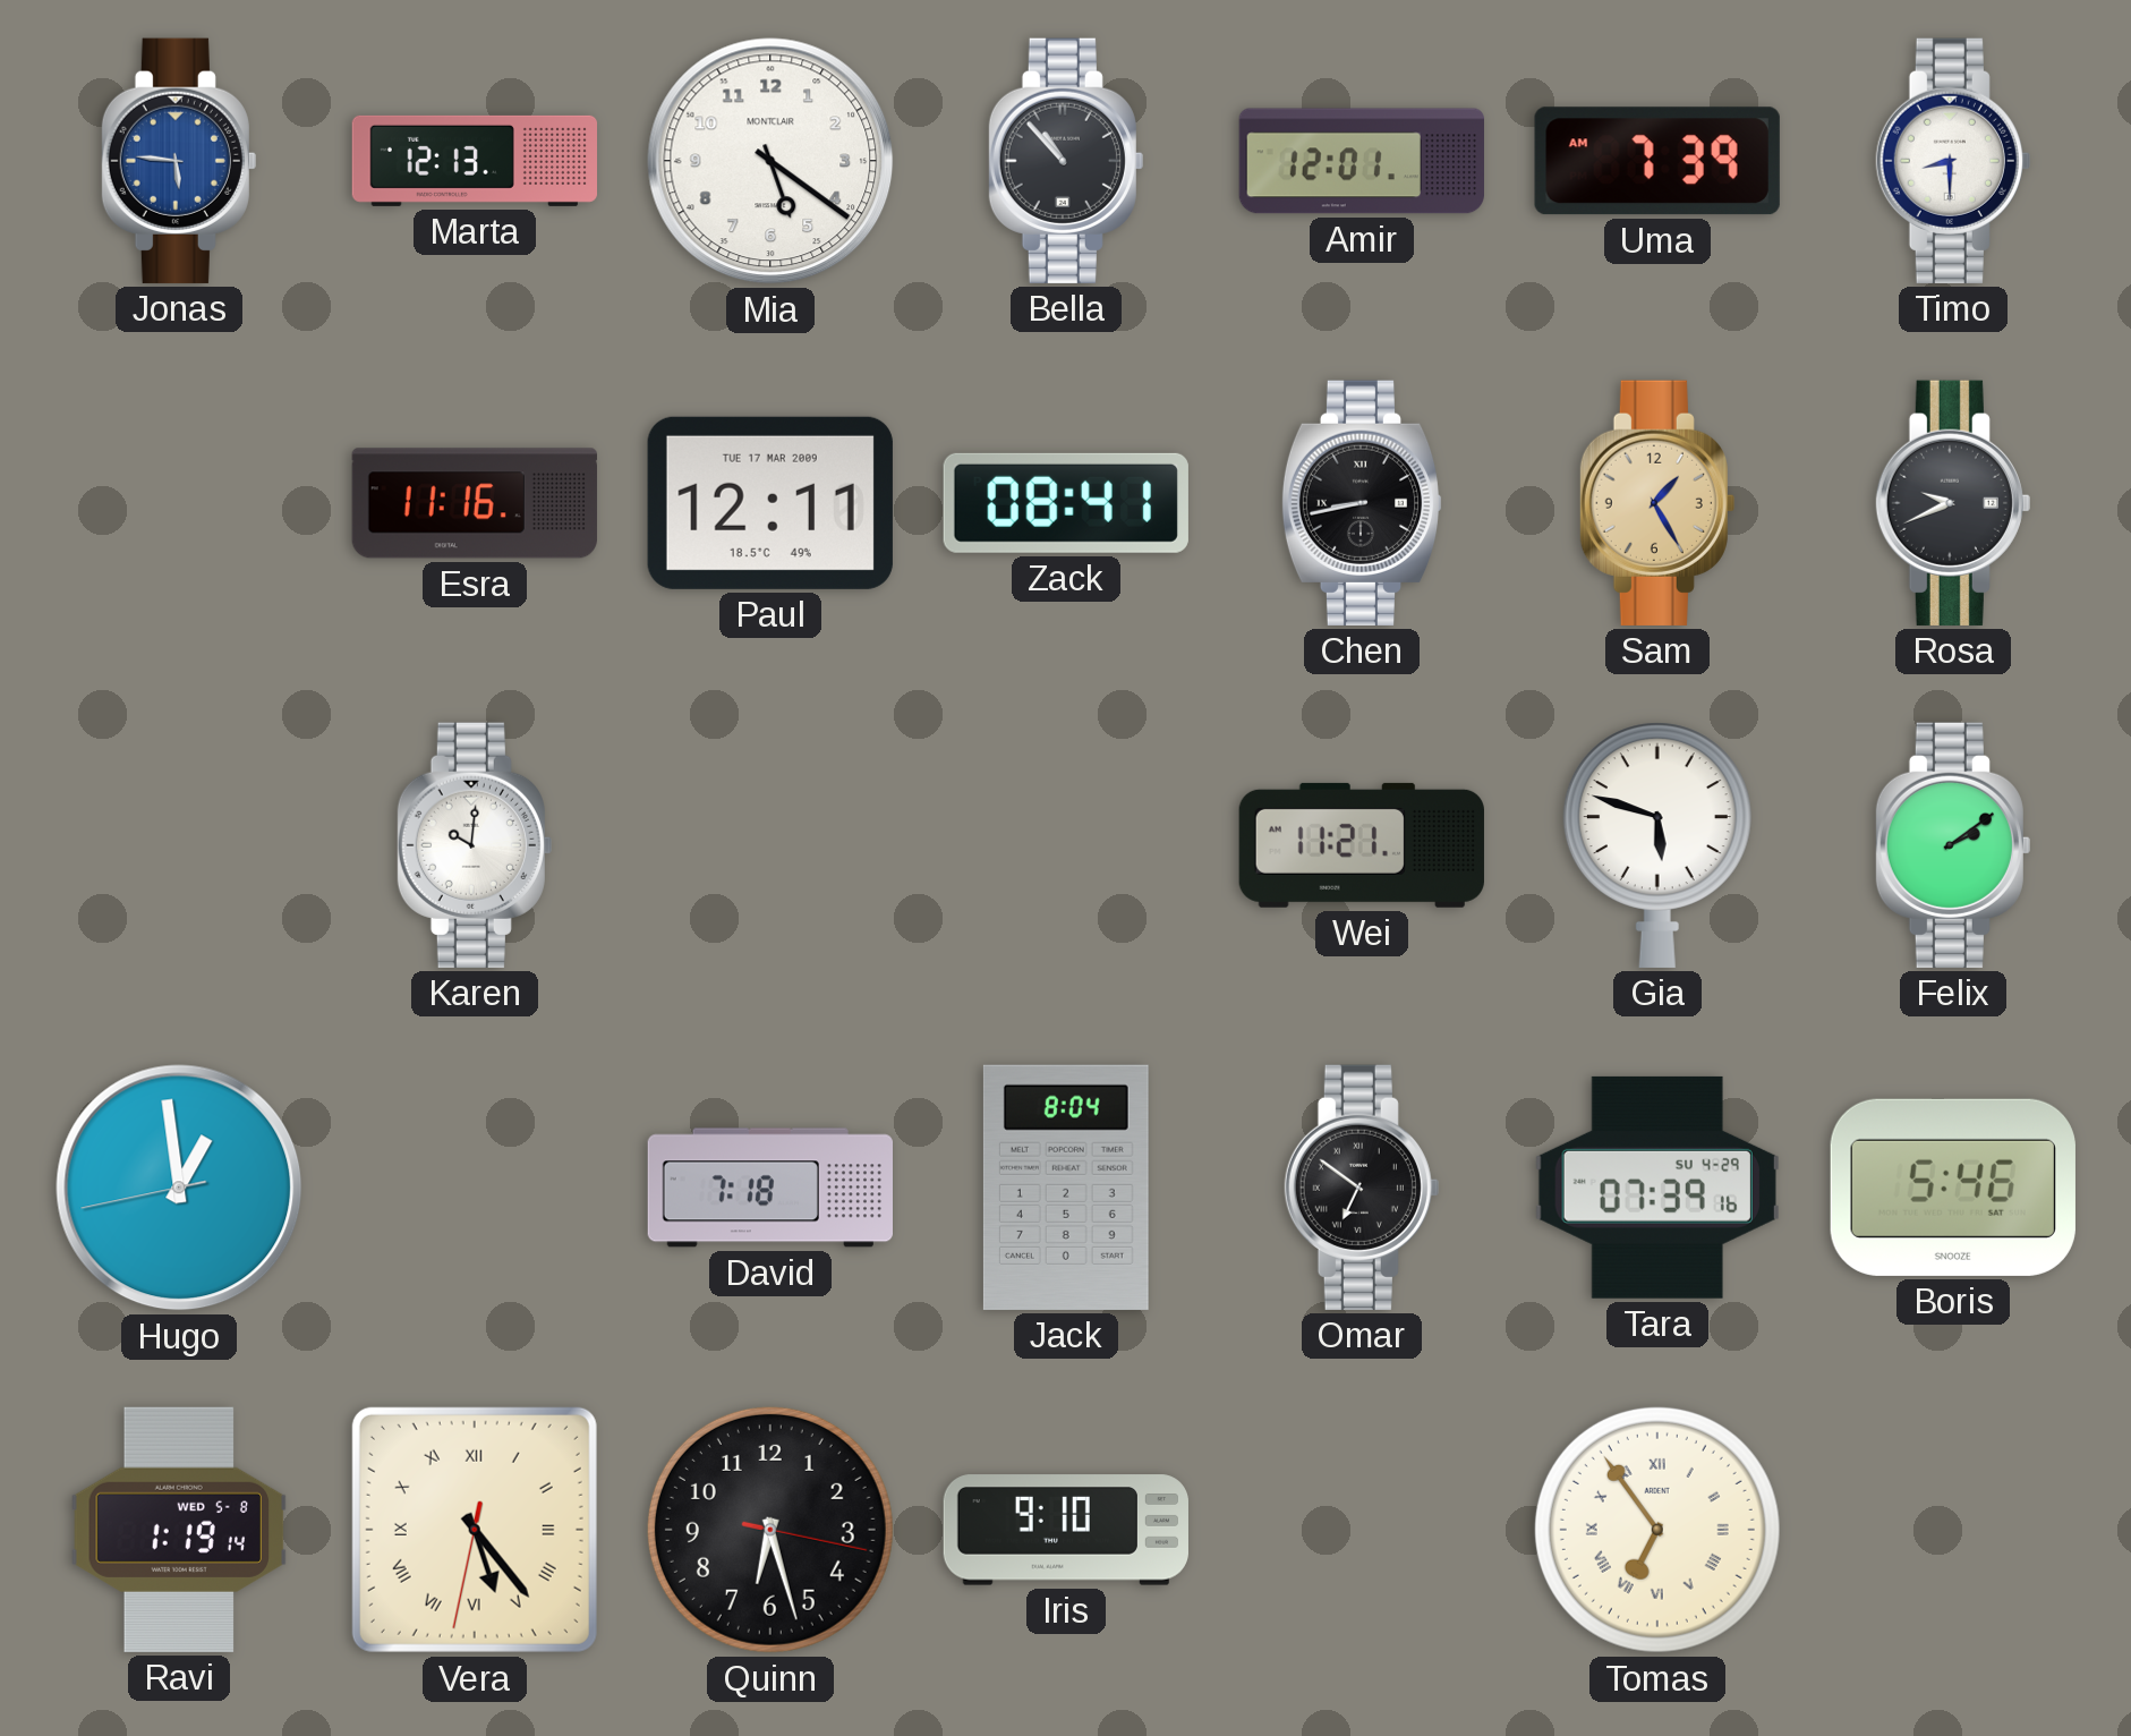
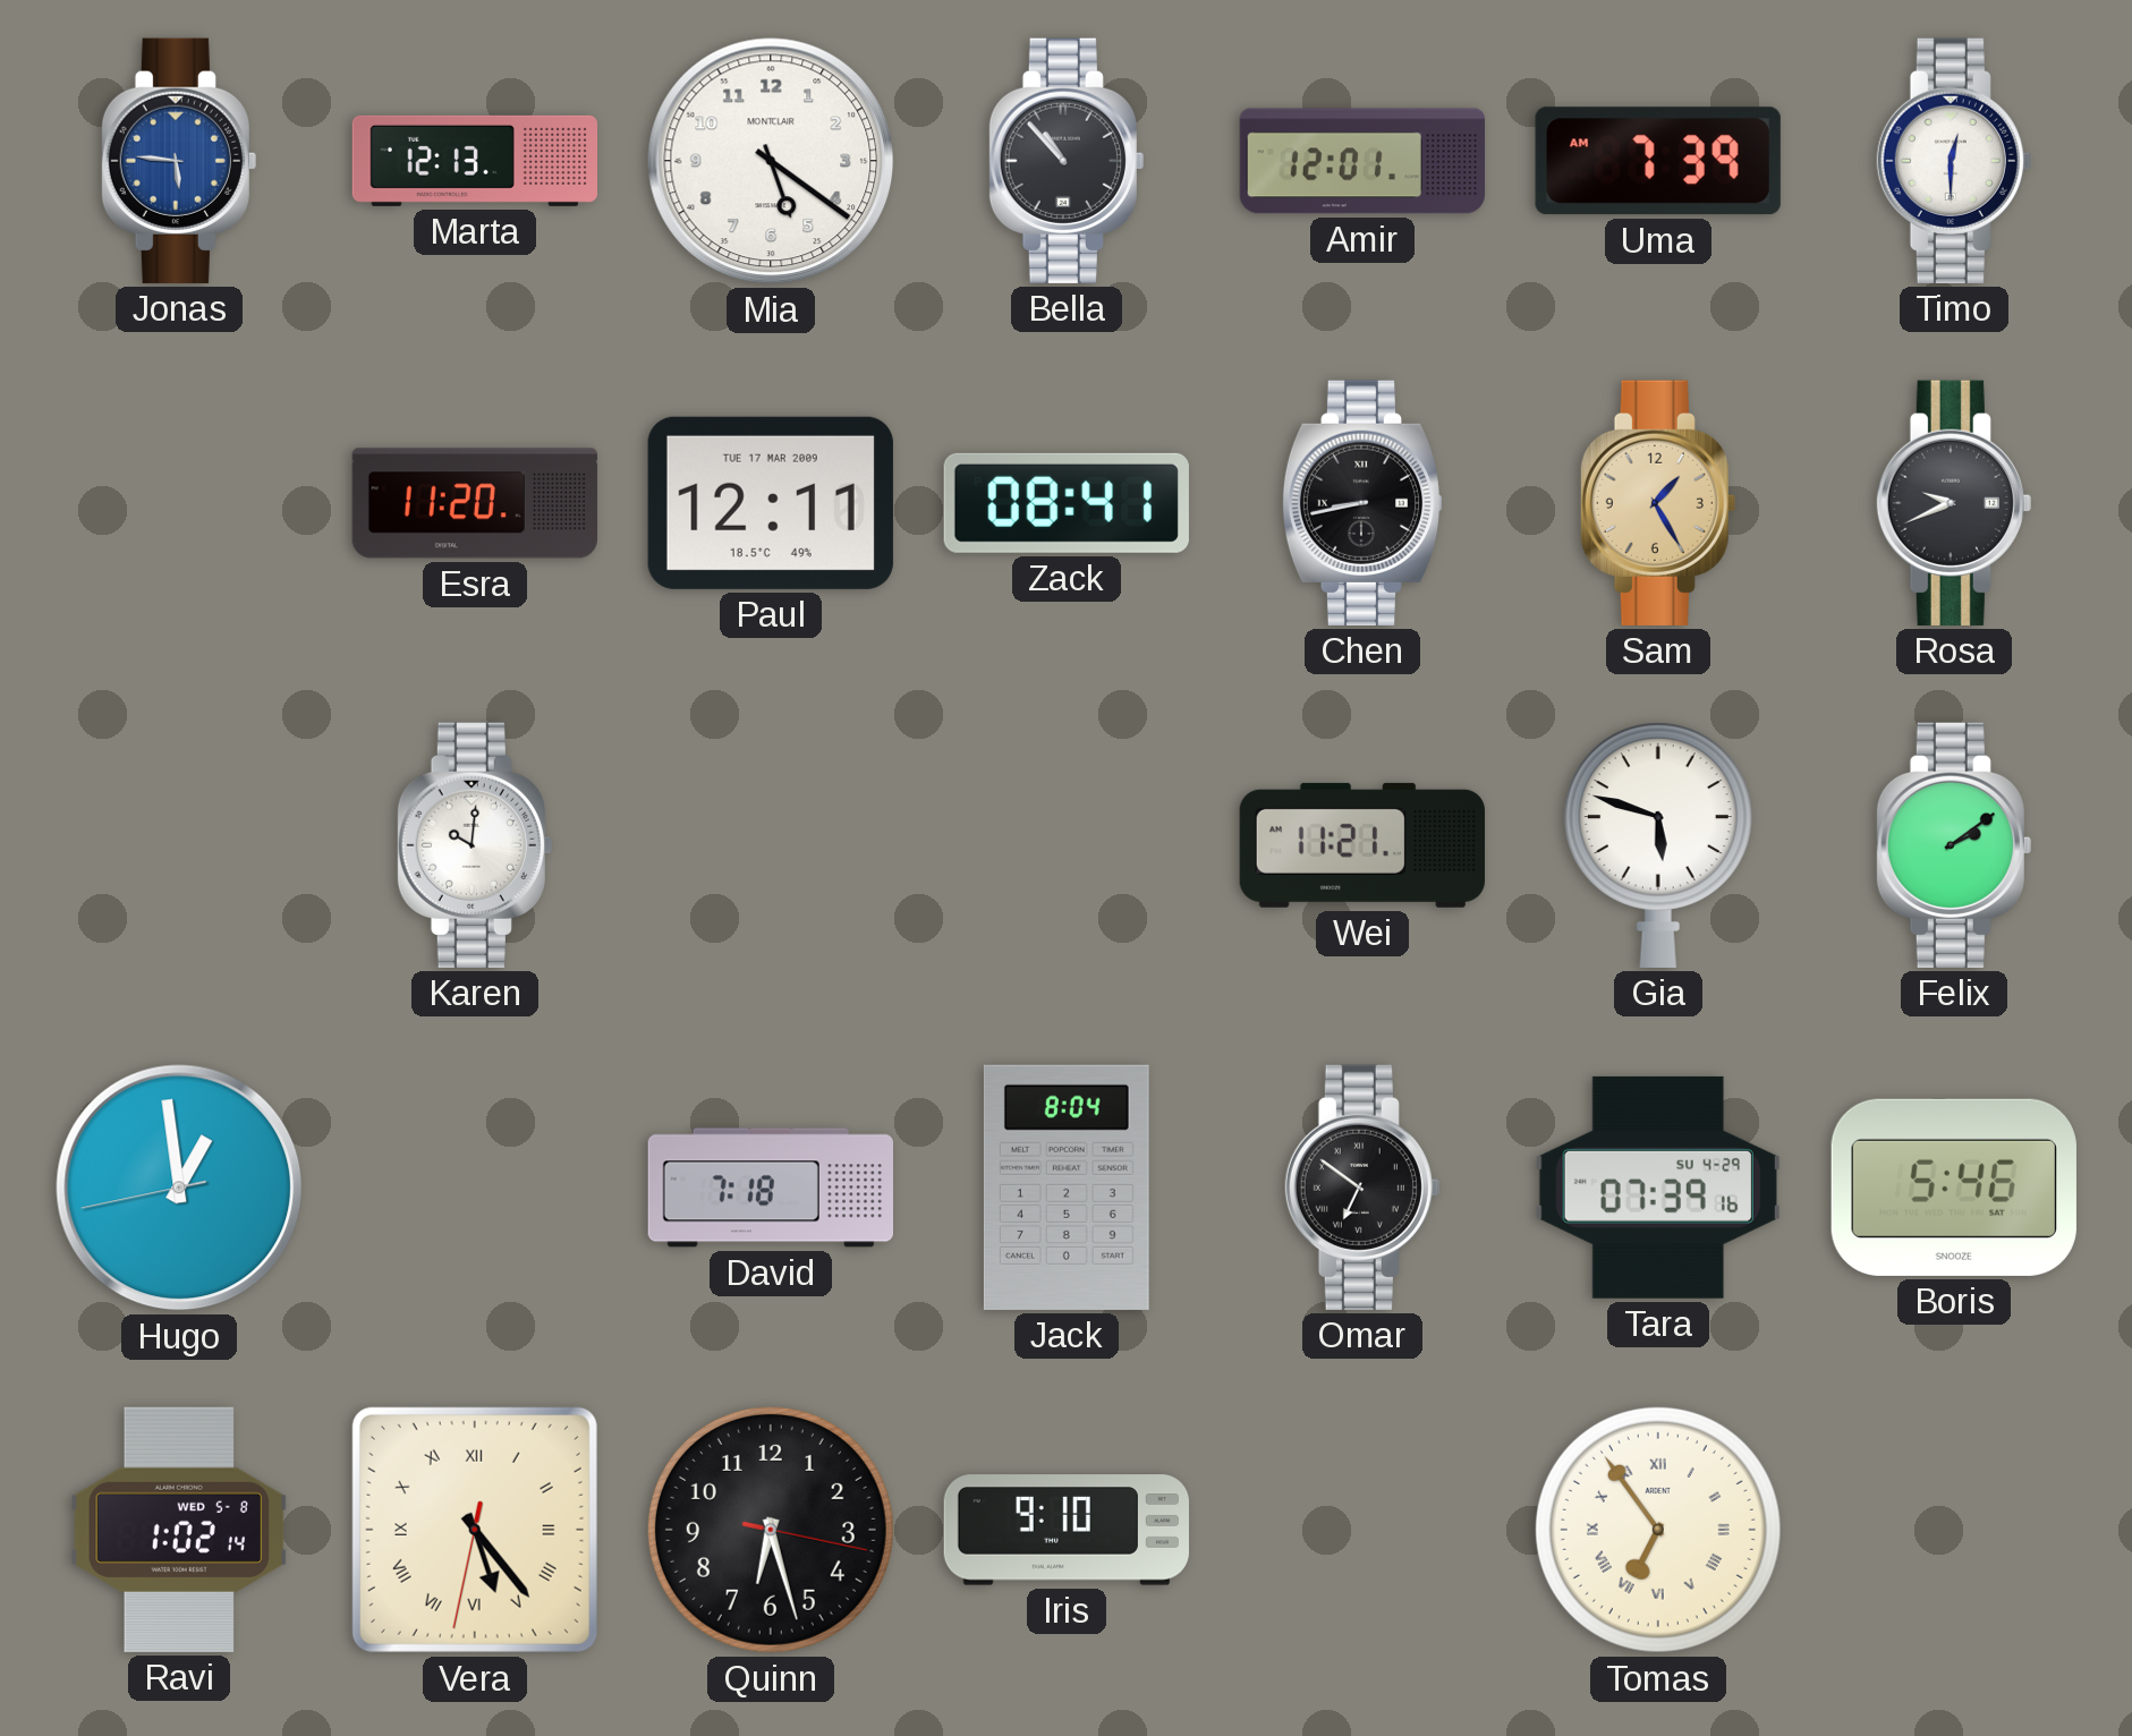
Timo: 8:30 -> 12:30
Esra: 11:16 -> 11:20
Ravi: 1:19 -> 1:02
